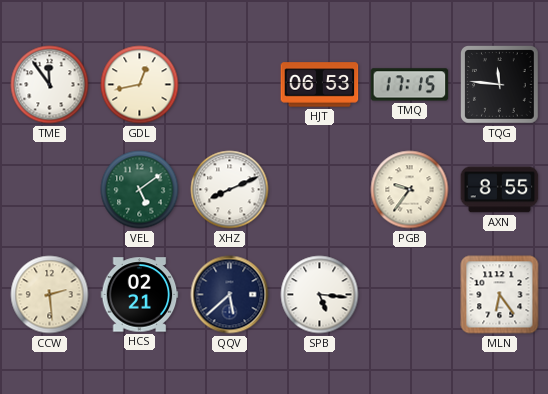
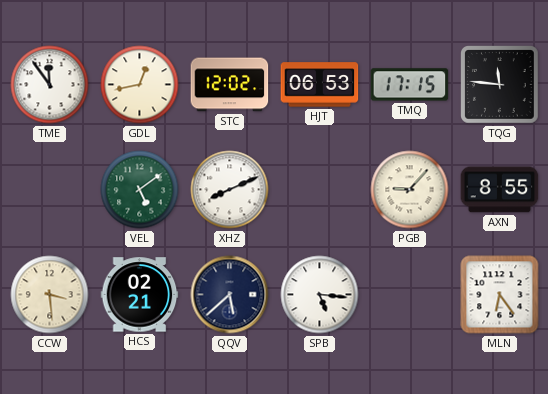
STC: none -> 12:02
PGB: 9:36 -> 9:07
CCW: 2:29 -> 3:29
